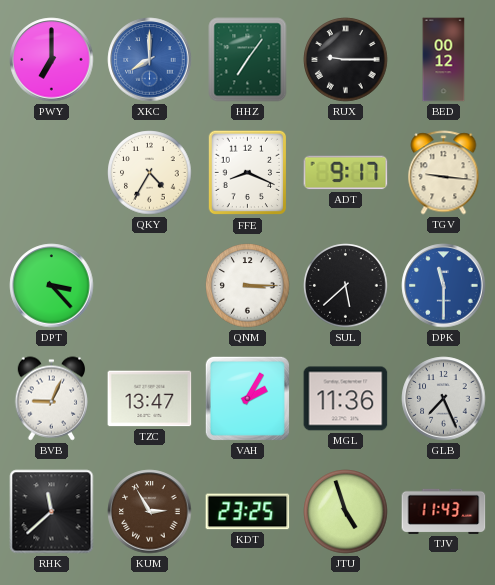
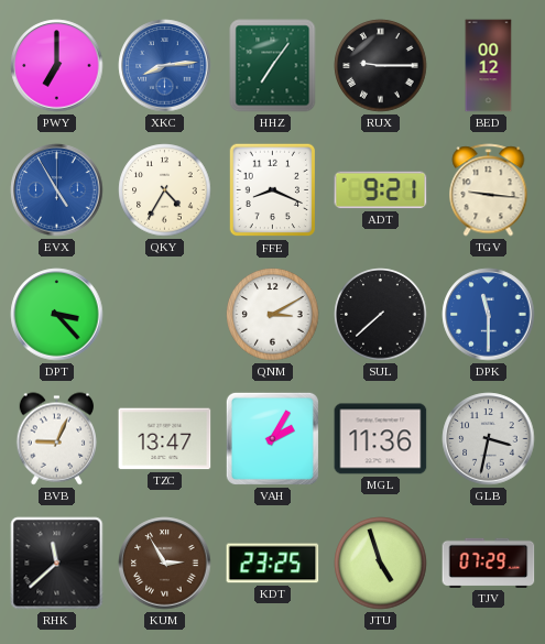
XKC: 8:00 -> 8:14
EVX: none -> 4:55
ADT: 9:17 -> 9:21
QNM: 3:15 -> 3:10
SUL: 5:38 -> 7:38
GLB: 7:26 -> 3:32
TJV: 11:43 -> 07:29
